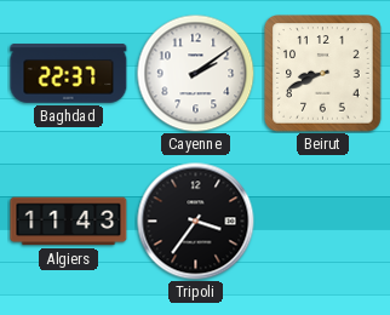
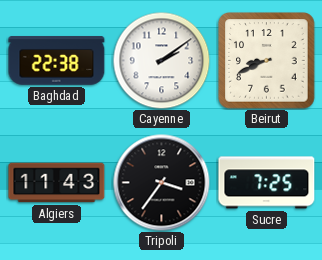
Baghdad: 22:37 -> 22:38
Sucre: none -> 7:25
